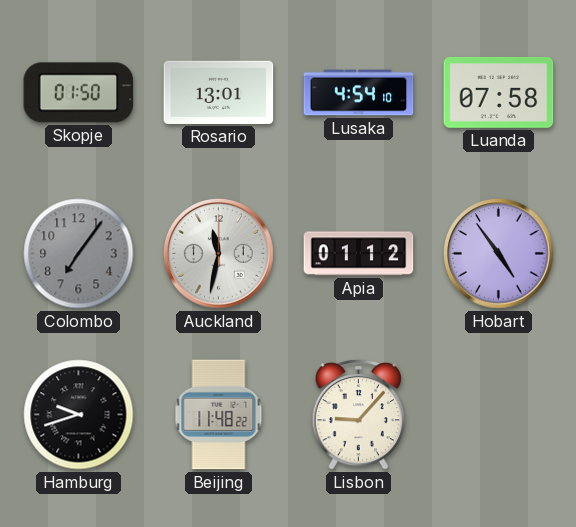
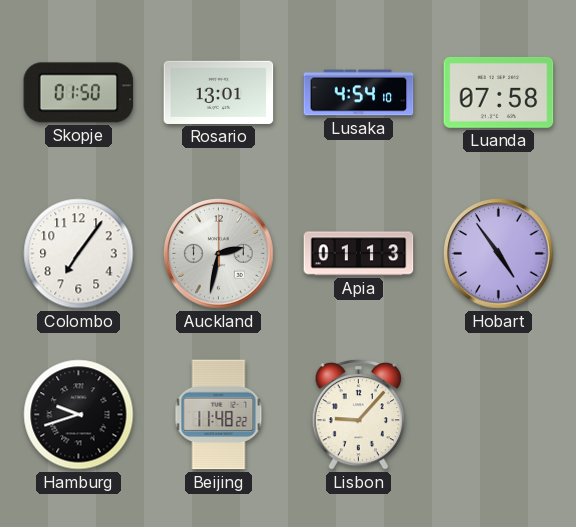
Colombo dial: grey -> white
Auckland: 11:32 -> 2:32
Apia: 01:12 -> 01:13
